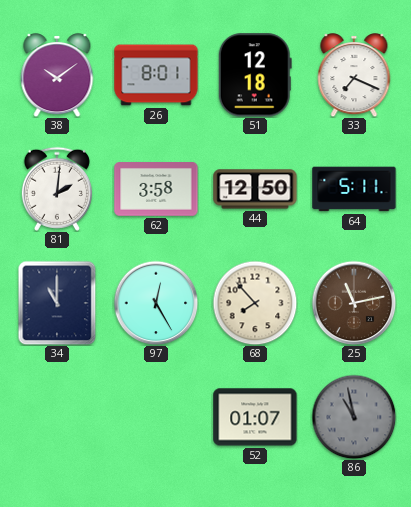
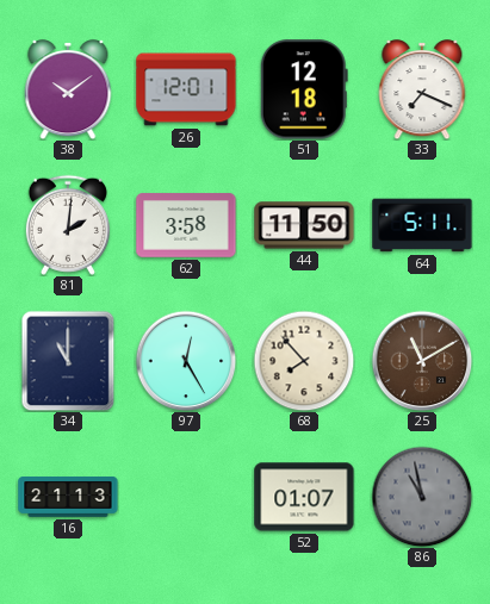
26: 8:01 -> 12:01
44: 12:50 -> 11:50
25: 11:13 -> 11:10
16: none -> 21:13
